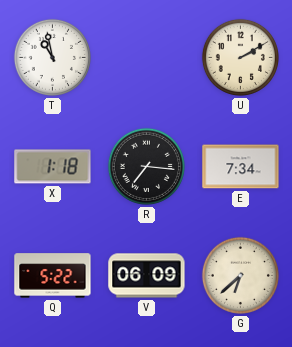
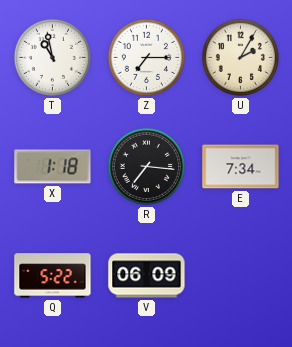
Z: none -> 7:15
U: 2:10 -> 2:05
G: 6:38 -> none
